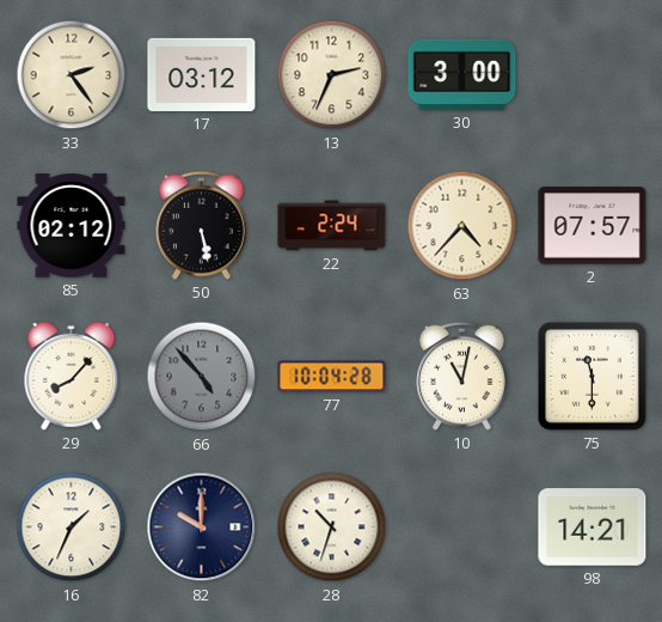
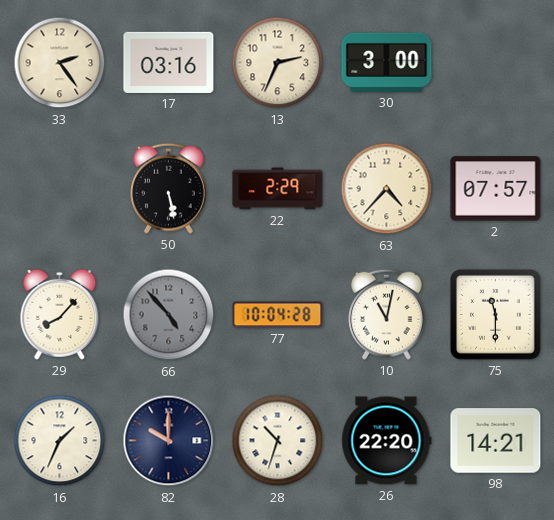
17: 03:12 -> 03:16
85: 02:12 -> none
22: 2:24 -> 2:29
26: none -> 22:20
